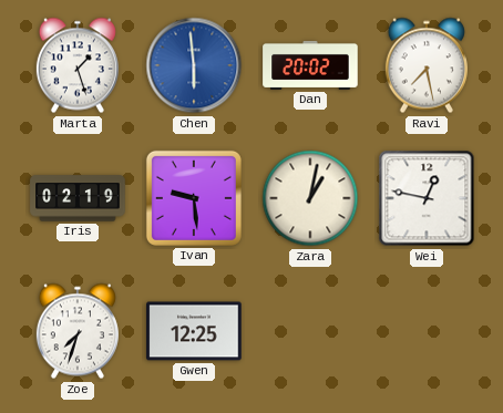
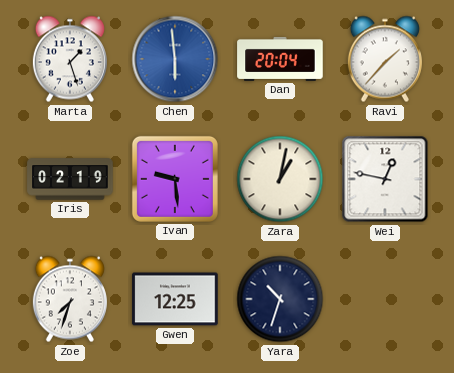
Dan: 20:02 -> 20:04
Ravi: 7:28 -> 1:37
Yara: none -> 10:33
